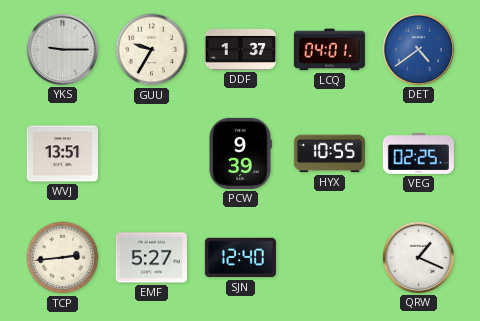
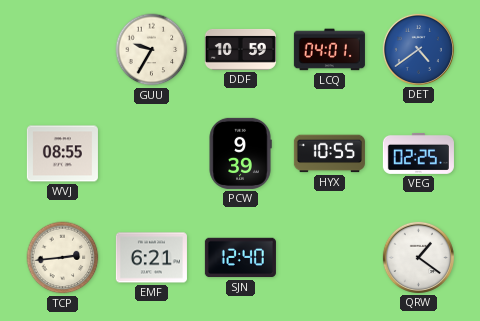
YKS: 9:15 -> none
DDF: 1:37 -> 10:59
WVJ: 13:51 -> 08:55
EMF: 5:27 -> 6:21
QRW: 1:19 -> 1:21
